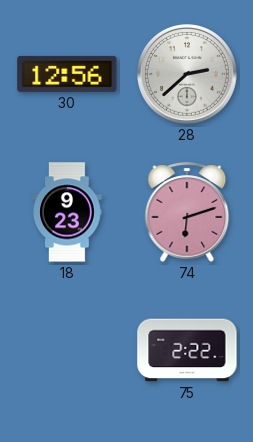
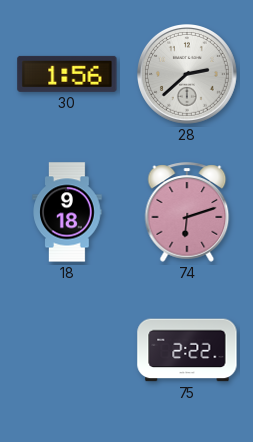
30: 12:56 -> 1:56
18: 9:23 -> 9:18
